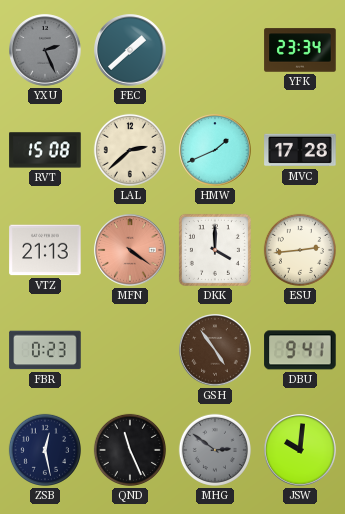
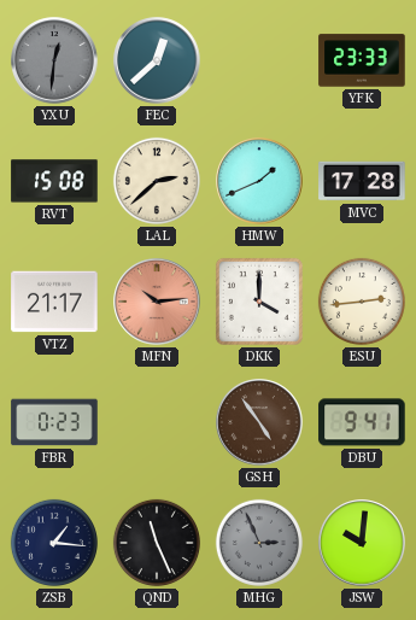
YXU: 2:26 -> 12:31
FEC: 1:38 -> 12:38
YFK: 23:34 -> 23:33
VTZ: 21:13 -> 21:17
MFN: 4:21 -> 10:14
ZSB: 12:28 -> 1:16
MHG: 2:51 -> 2:56
